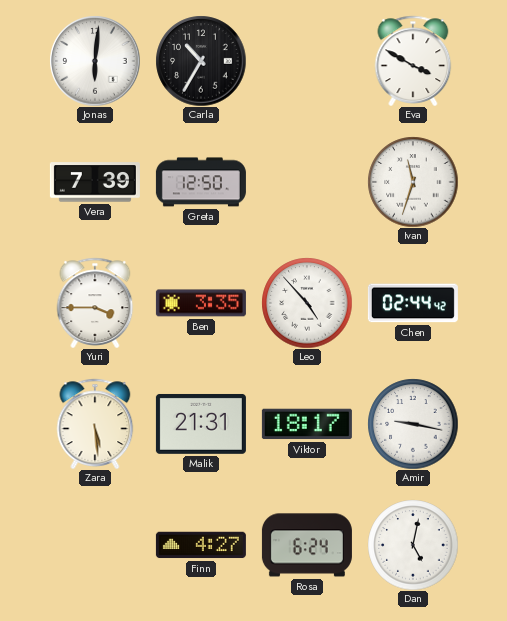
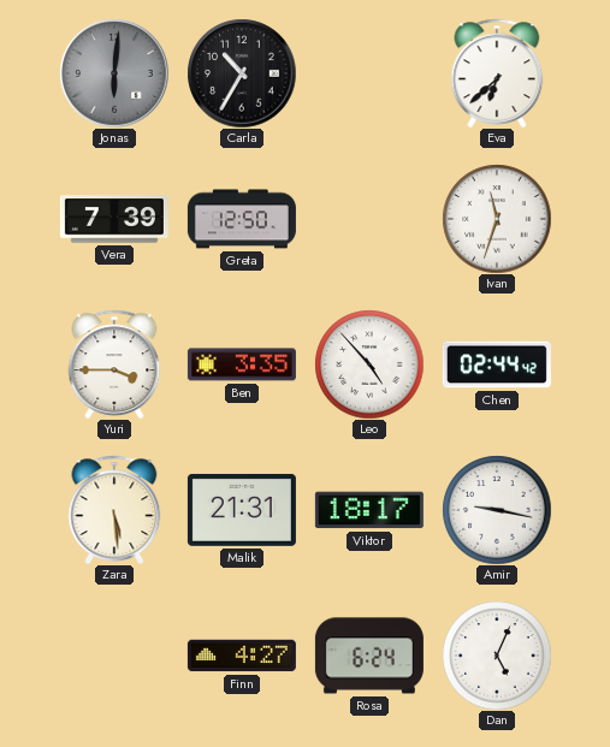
Jonas dial: white -> grey
Eva: 3:50 -> 6:38
Dan: 5:02 -> 5:04
